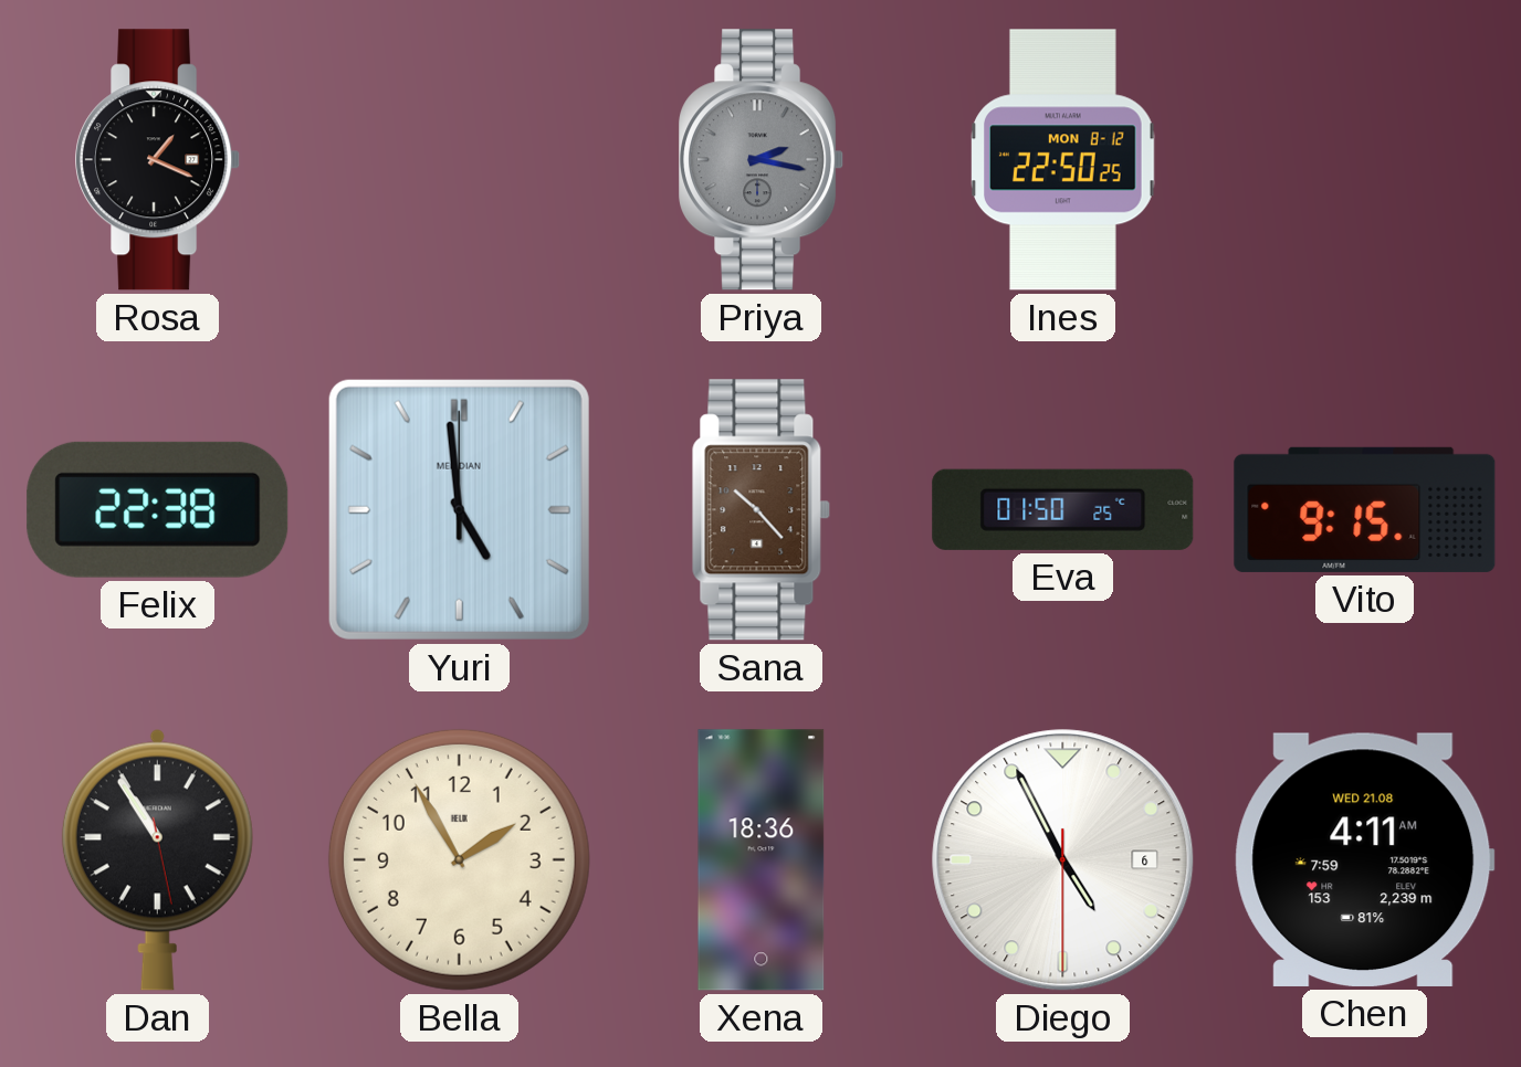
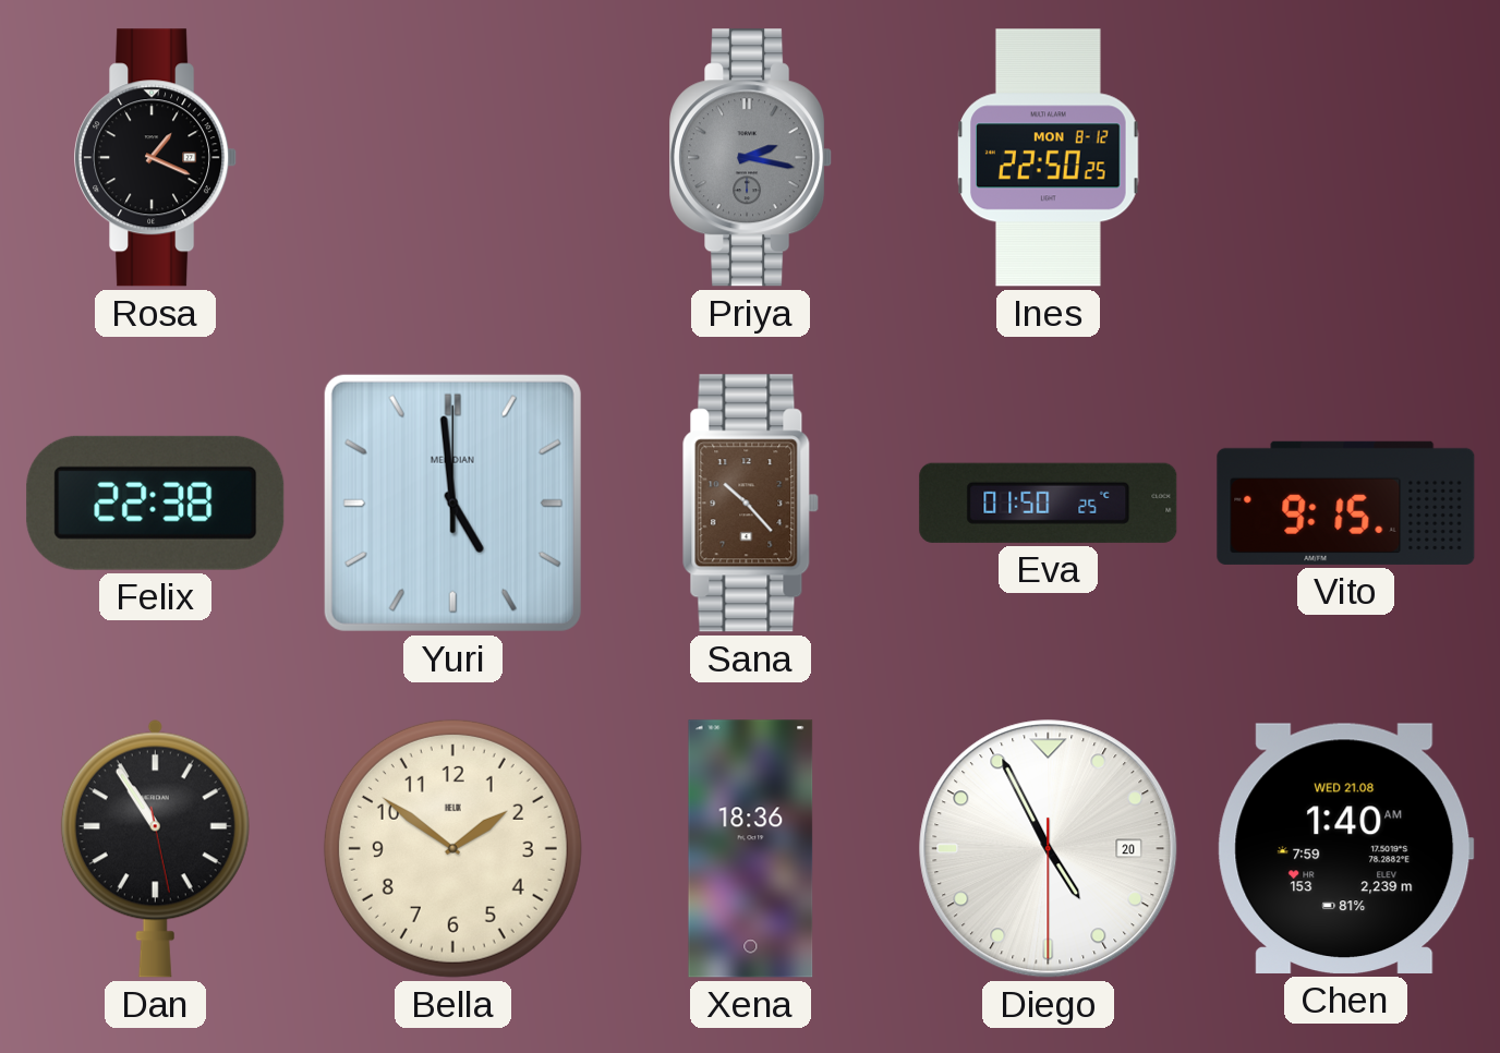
Bella: 1:55 -> 1:51
Diego date: 6 -> 20
Chen: 4:11 -> 1:40
